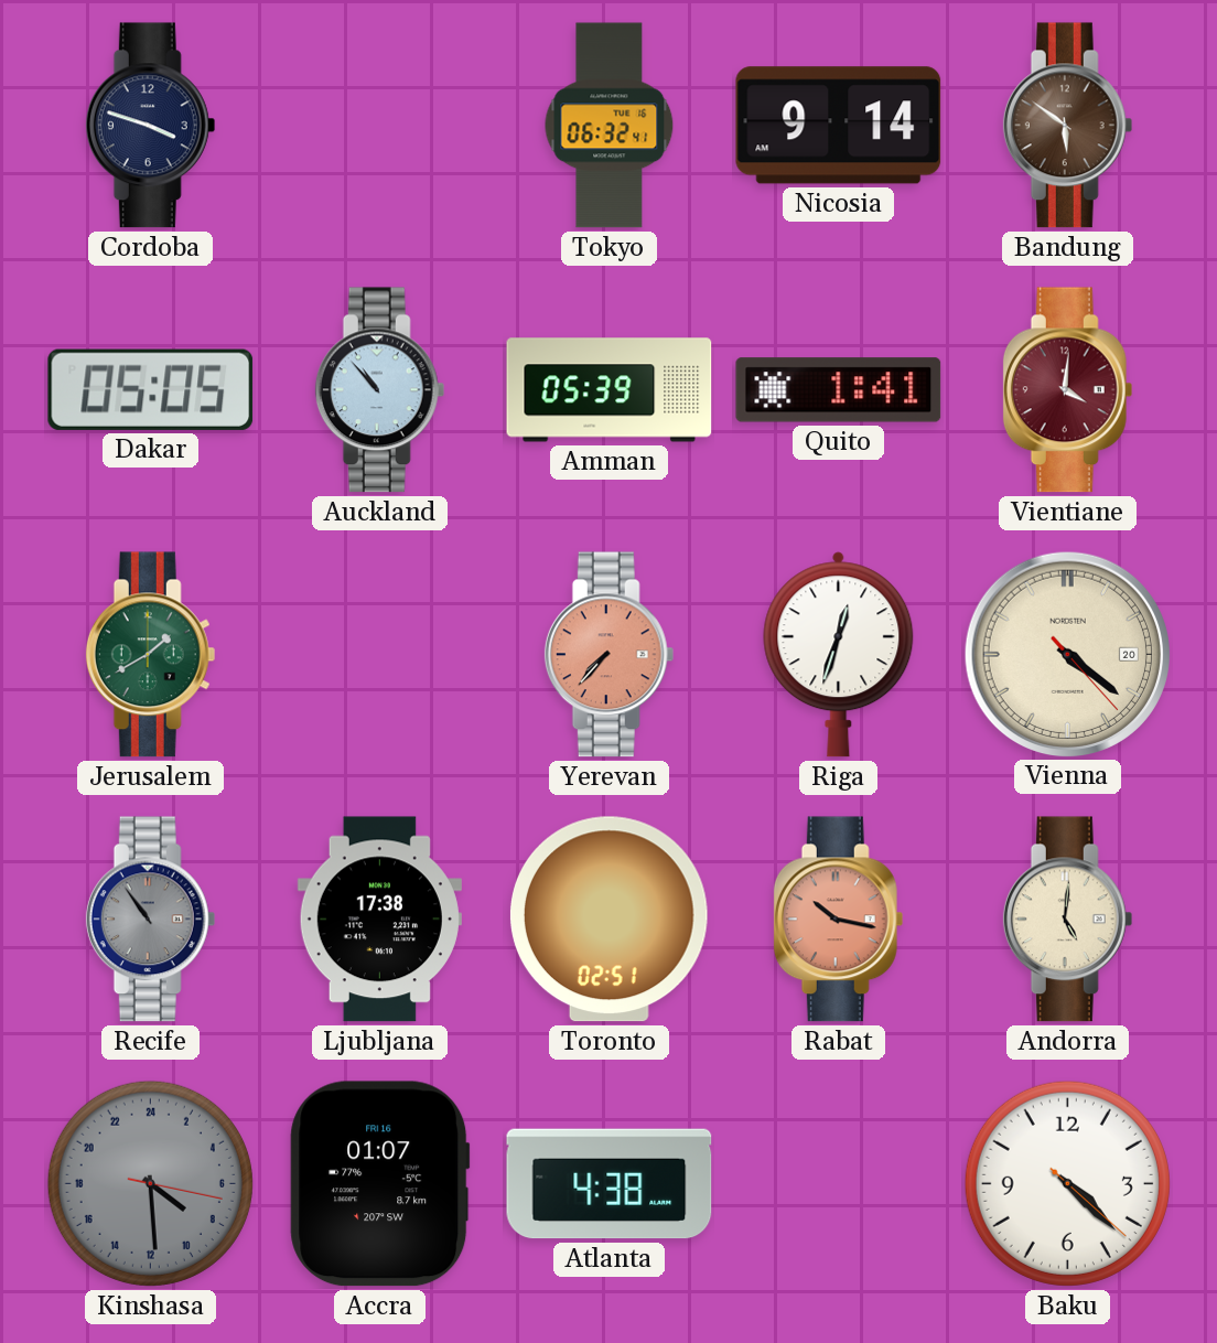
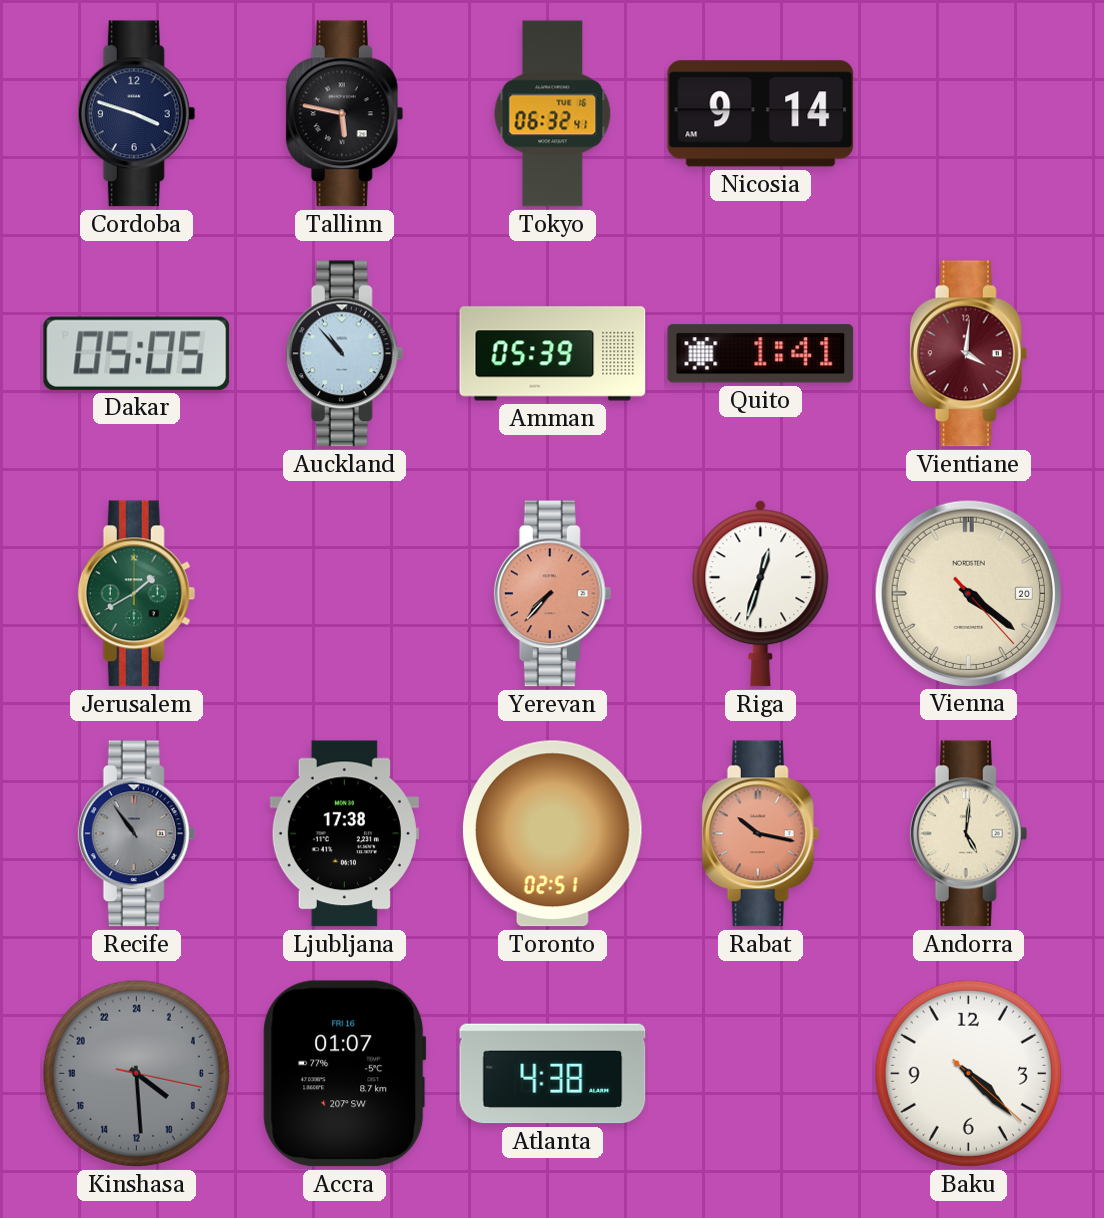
Tallinn: none -> 5:47
Bandung: 5:51 -> none
